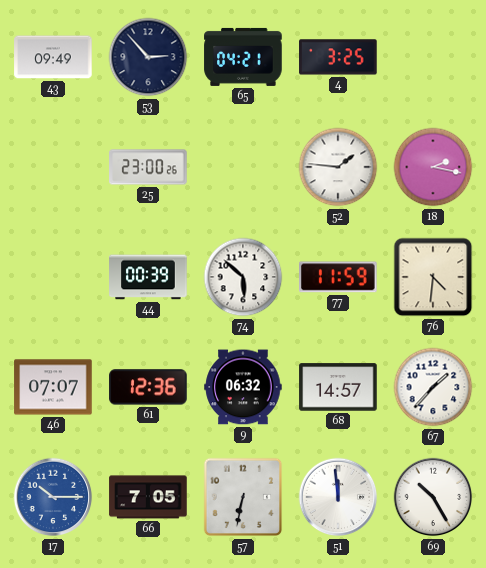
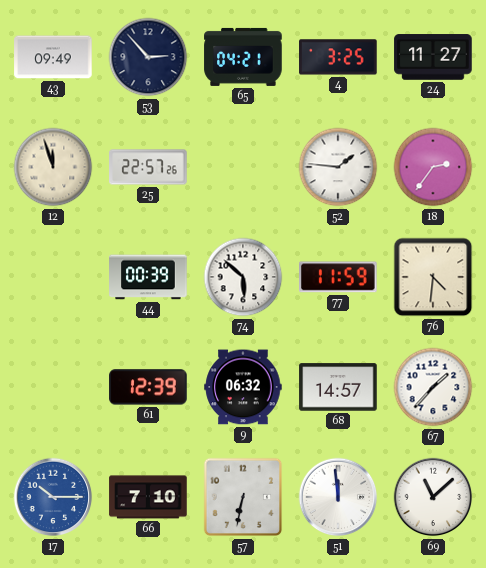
24: none -> 11:27
12: none -> 11:57
25: 23:00 -> 22:57
18: 2:17 -> 2:36
46: 07:07 -> none
61: 12:36 -> 12:39
66: 7:05 -> 7:10
69: 10:25 -> 11:08
